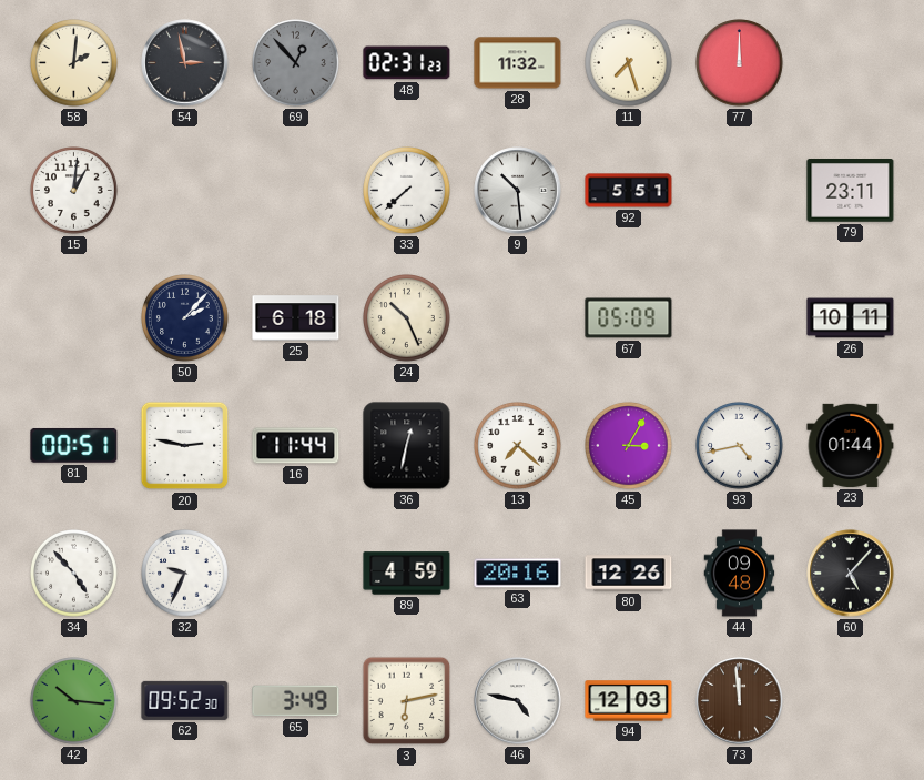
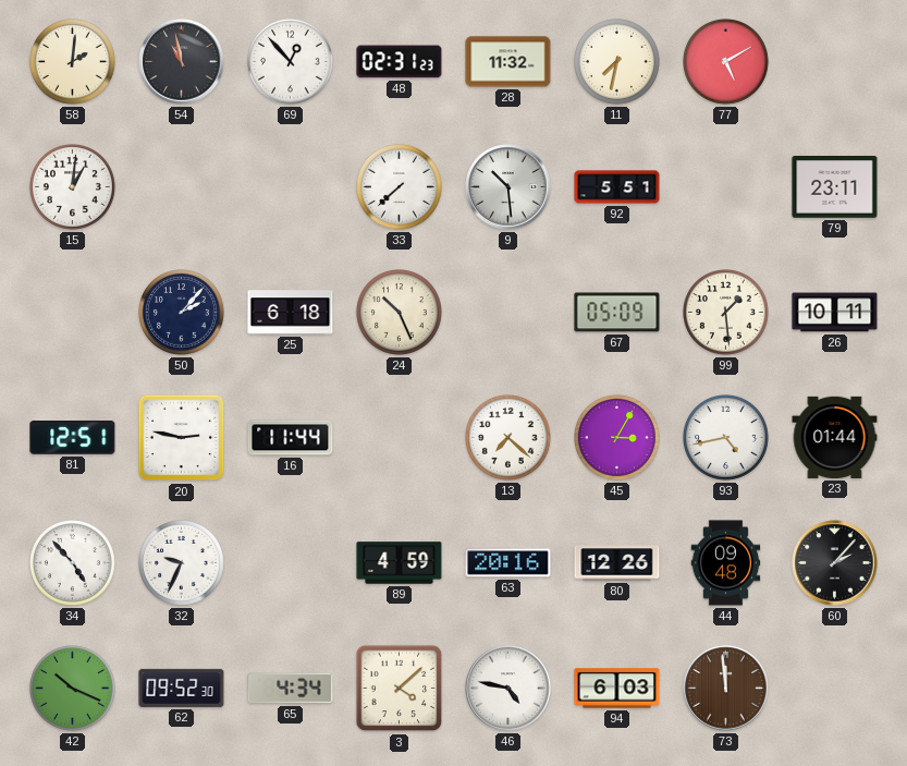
54: 2:58 -> 10:58
69 dial: grey -> white
11: 7:27 -> 7:32
77: 12:00 -> 5:10
99: none -> 1:29
81: 00:51 -> 12:51
36: 12:32 -> none
60: 5:07 -> 2:07
42: 10:16 -> 10:19
65: 3:49 -> 4:34
3: 6:13 -> 4:08
94: 12:03 -> 6:03
